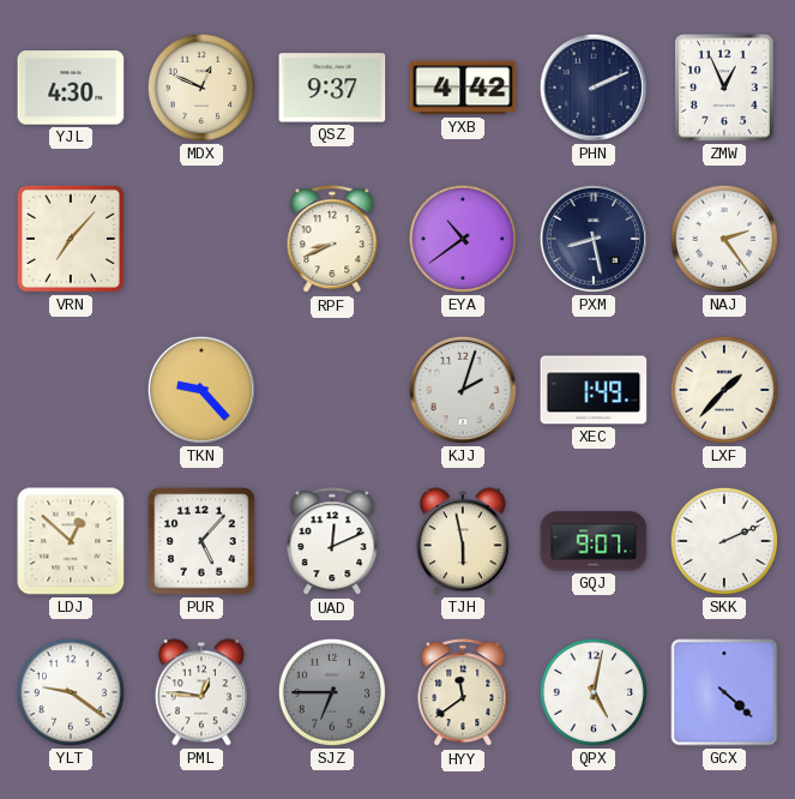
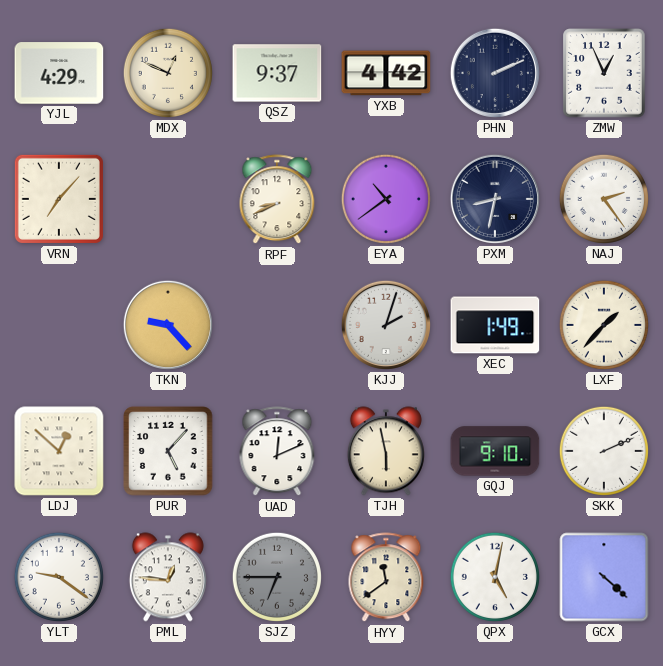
YJL: 4:30 -> 4:29
PXM: 8:28 -> 8:32
GQJ: 9:07 -> 9:10
